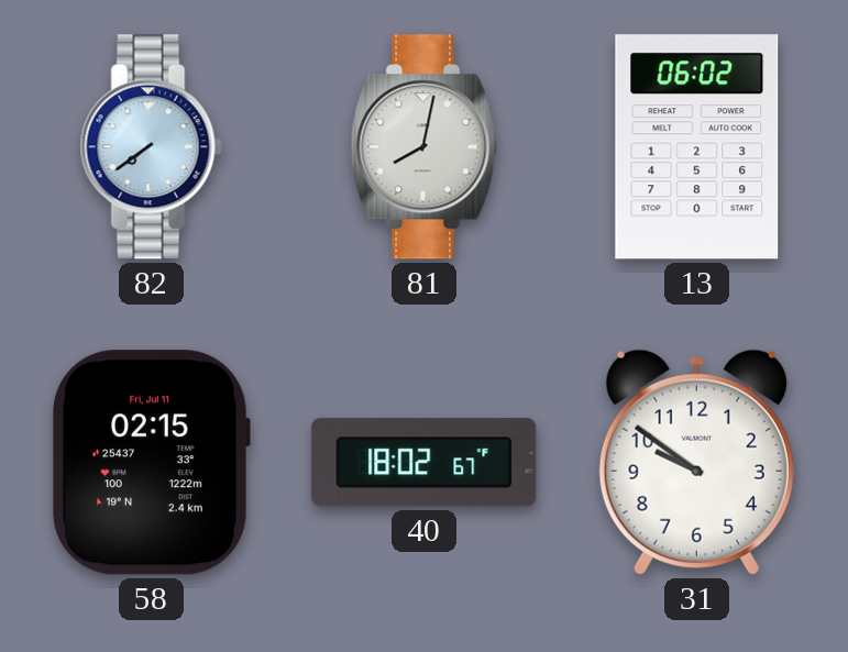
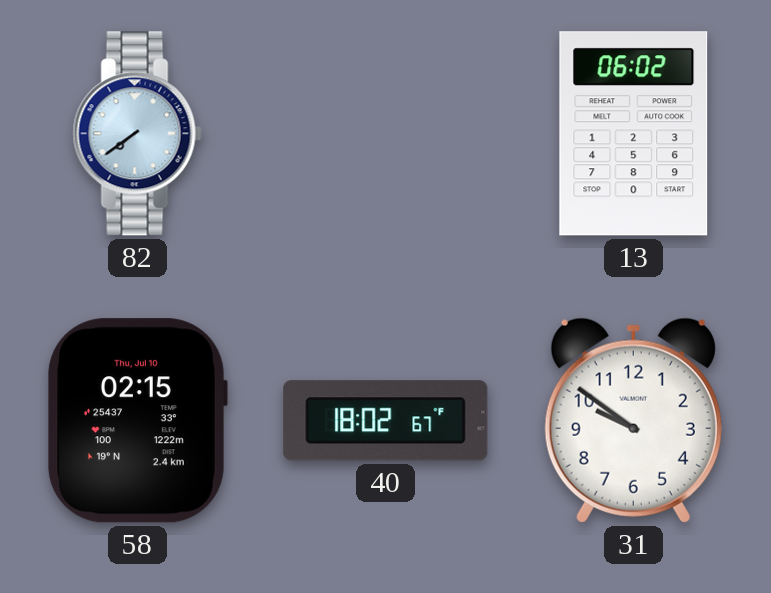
81: 8:02 -> none
58 date: Fri, Jul 11 -> Thu, Jul 10
